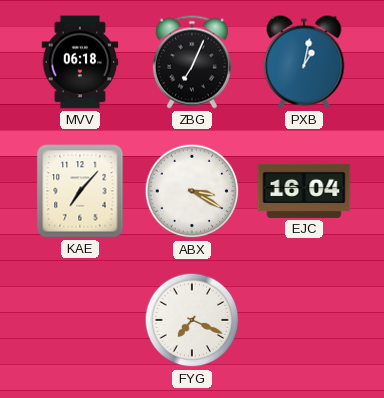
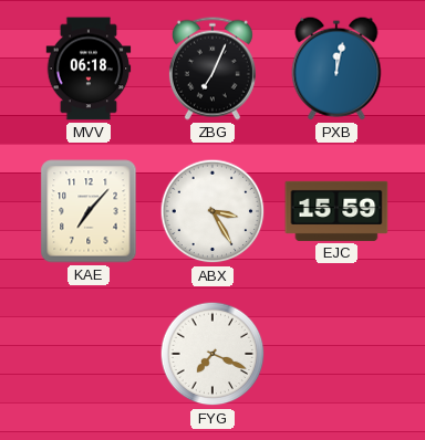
PXB: 1:02 -> 12:02
ABX: 3:20 -> 3:25
EJC: 16:04 -> 15:59
